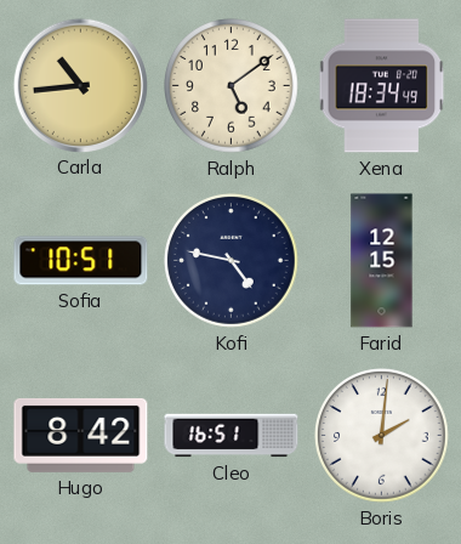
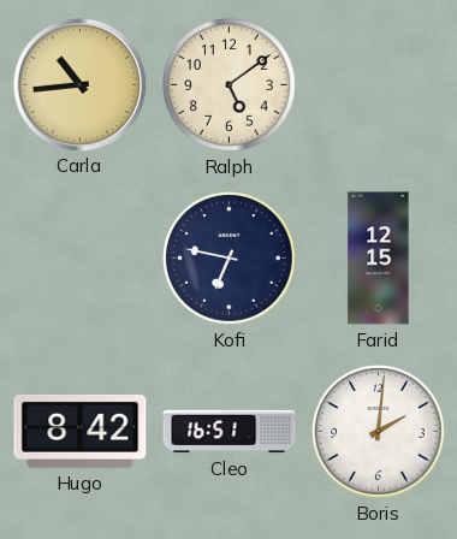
Xena: 18:34 -> none
Sofia: 10:51 -> none
Kofi: 4:47 -> 6:47
